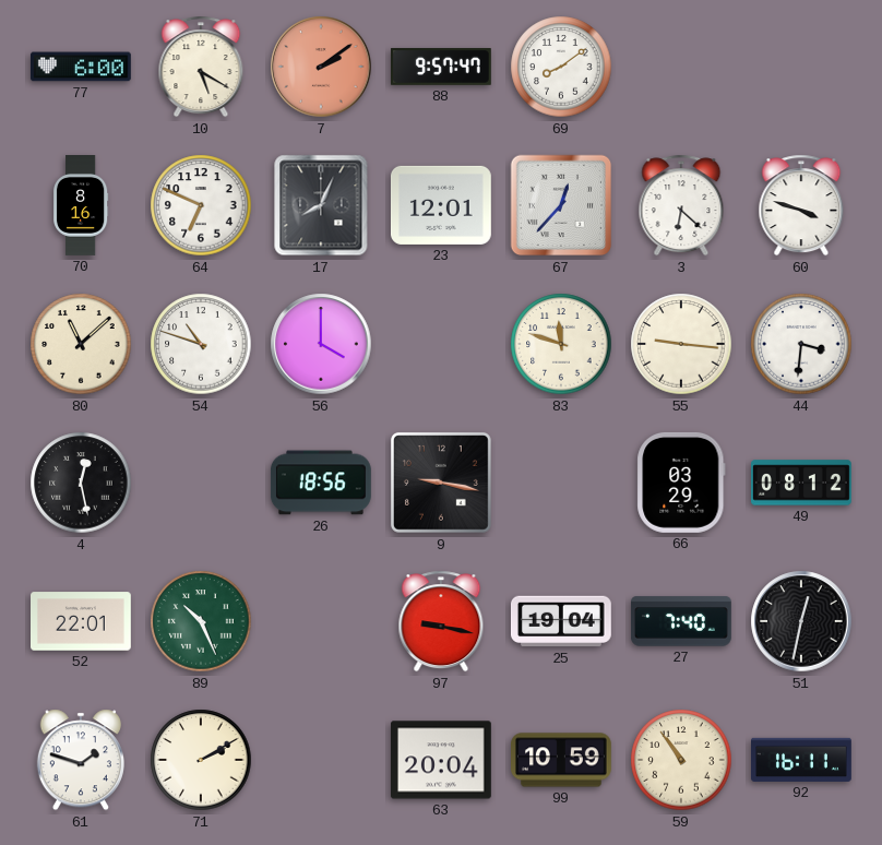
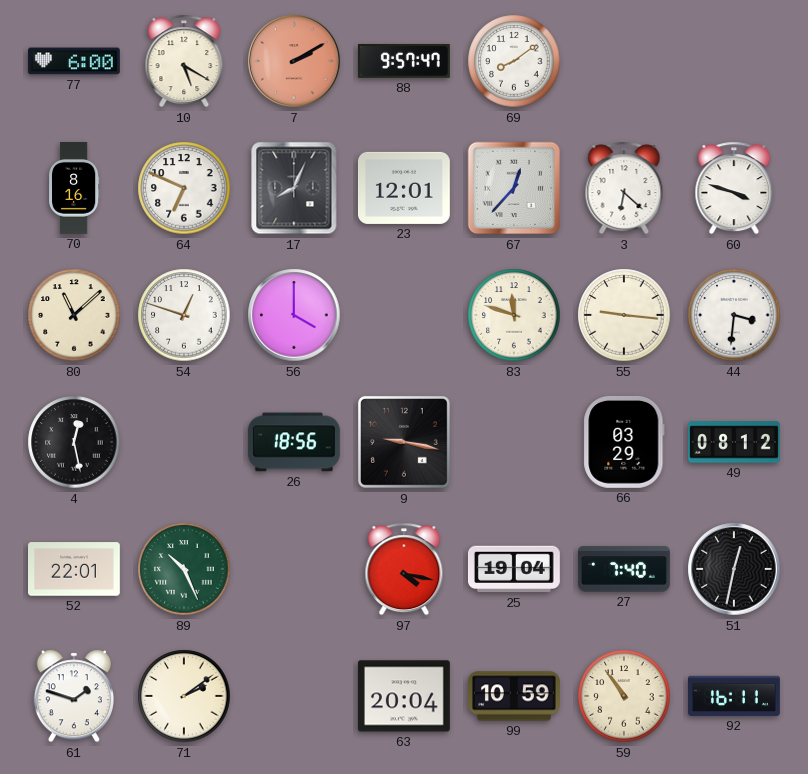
7: 2:09 -> 2:10
54: 10:48 -> 12:48
97: 9:17 -> 4:17
71: 2:10 -> 2:09
